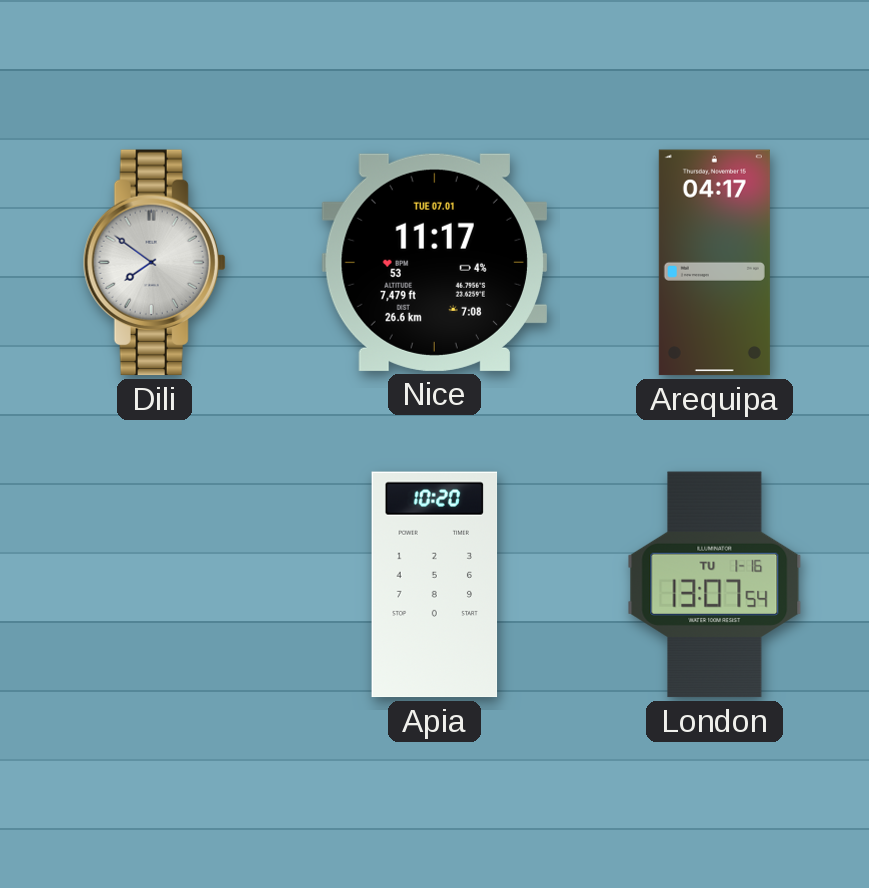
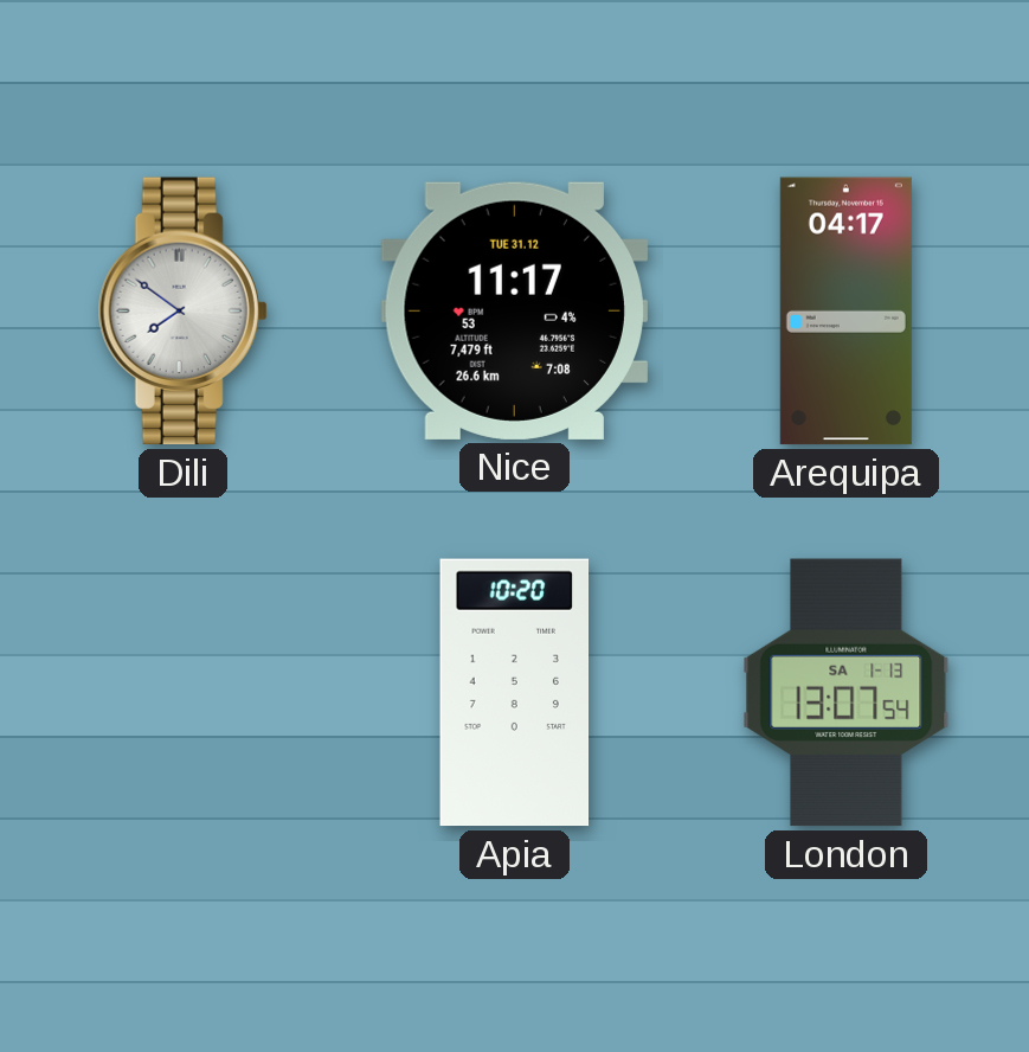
Nice date: TUE 07.01 -> TUE 31.12
London date: TU 1-16 -> SA 1-13
